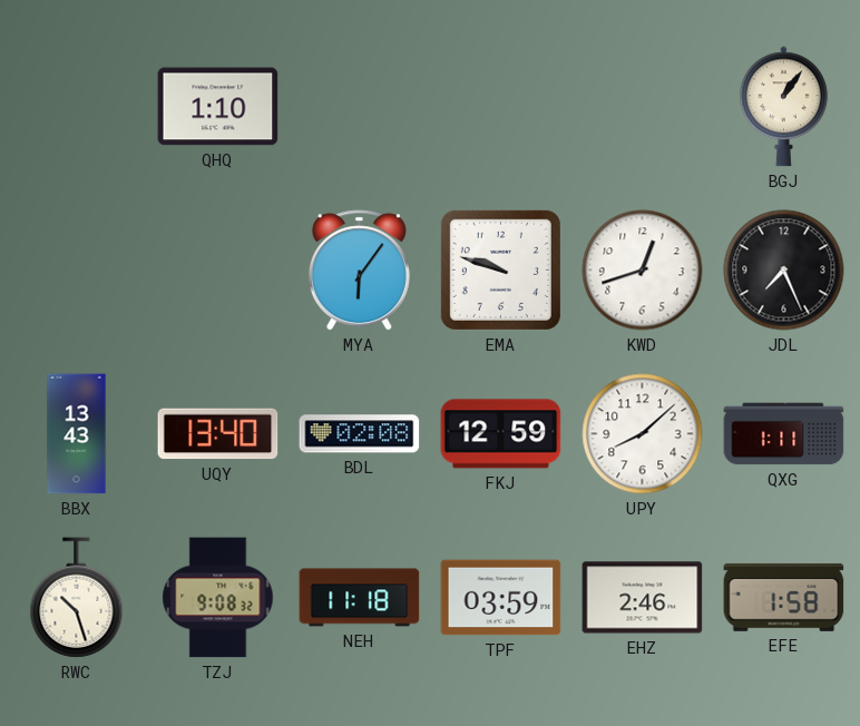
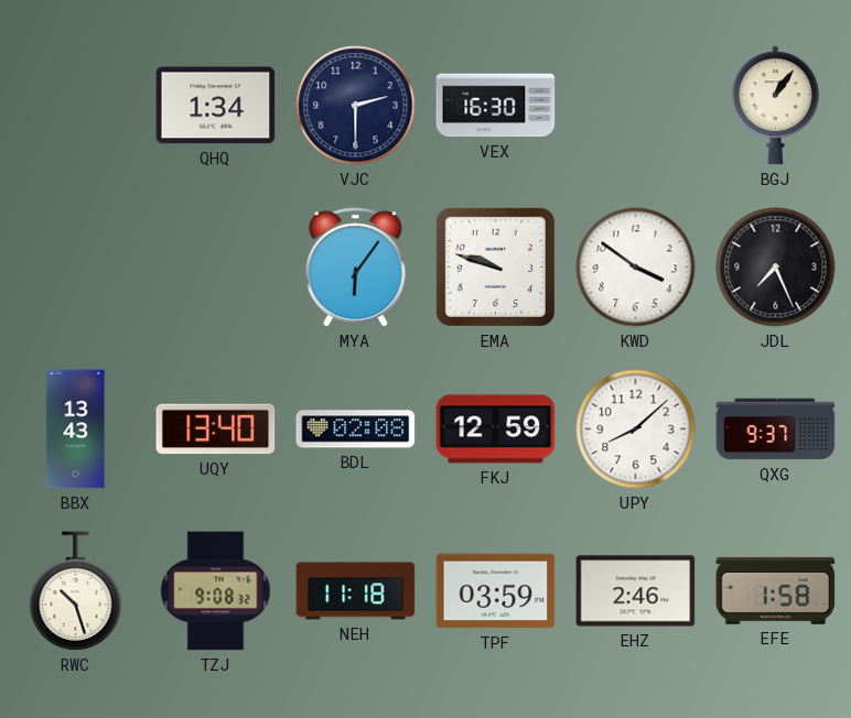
QHQ: 1:10 -> 1:34
VJC: none -> 2:30
VEX: none -> 16:30
KWD: 12:42 -> 3:51
QXG: 1:11 -> 9:37
